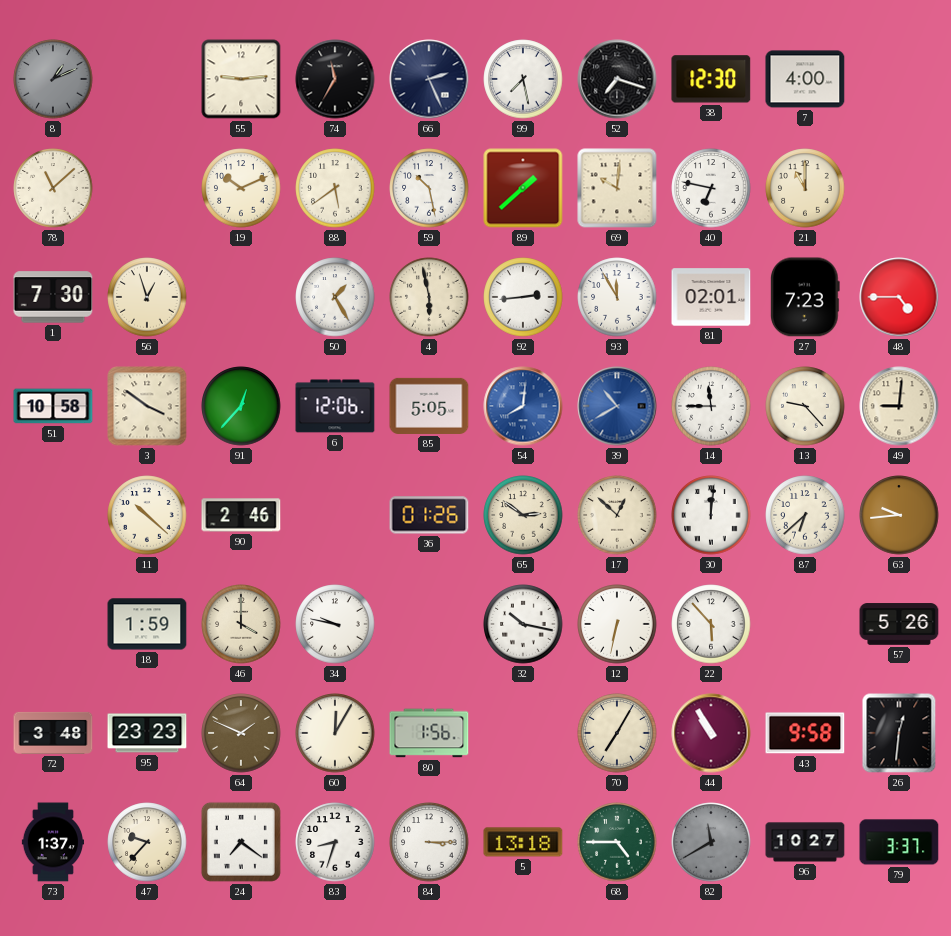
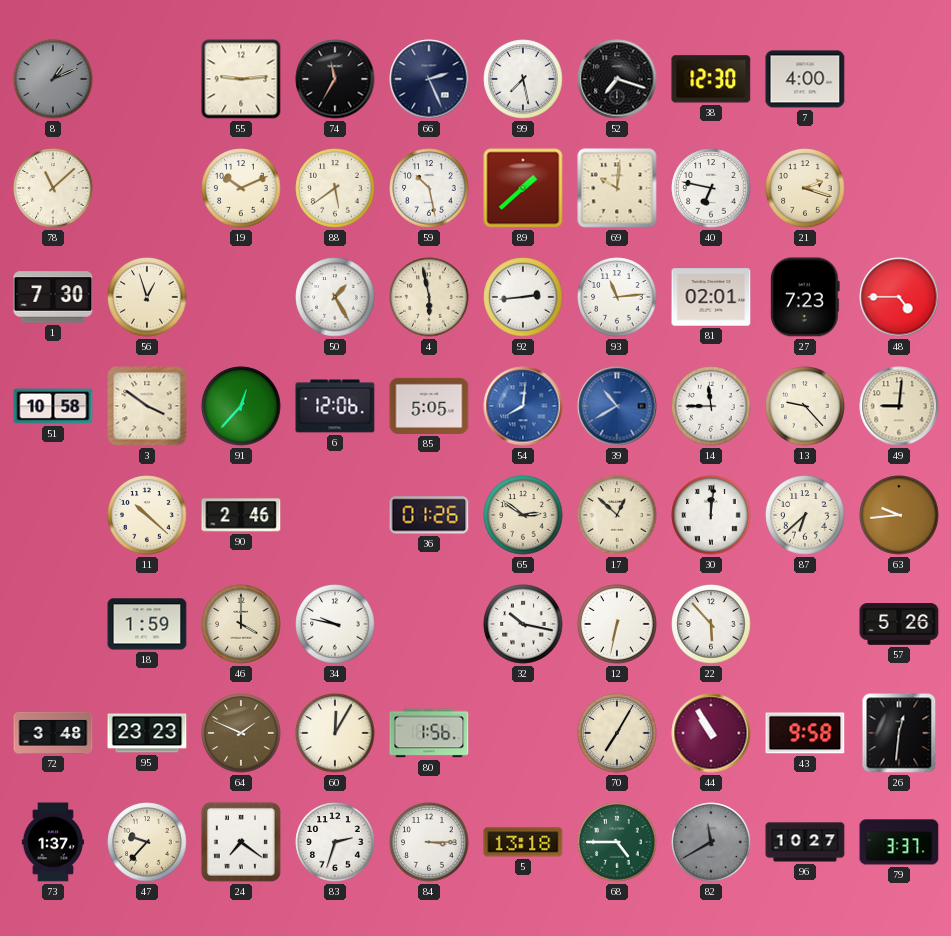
21: 11:00 -> 2:18
93: 11:55 -> 11:14
83: 8:33 -> 2:33
